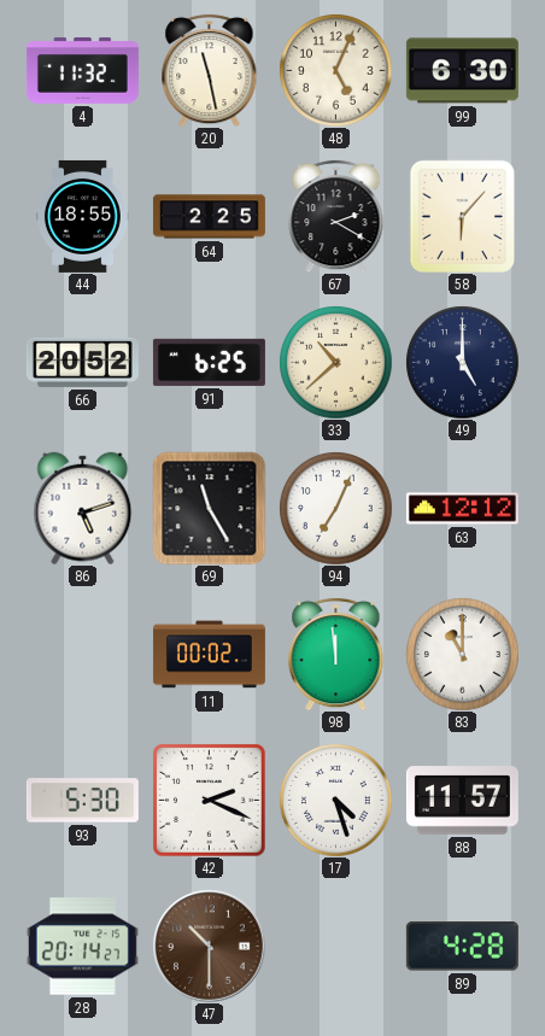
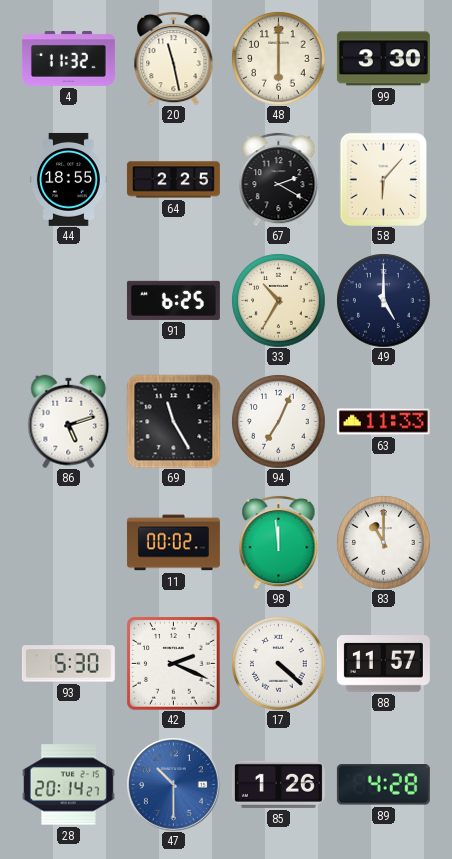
48: 5:04 -> 6:00
99: 6:30 -> 3:30
66: 20:52 -> none
33: 10:38 -> 10:35
63: 12:12 -> 11:33
17: 4:27 -> 4:22
47 dial: brown -> blue
85: none -> 1:26
